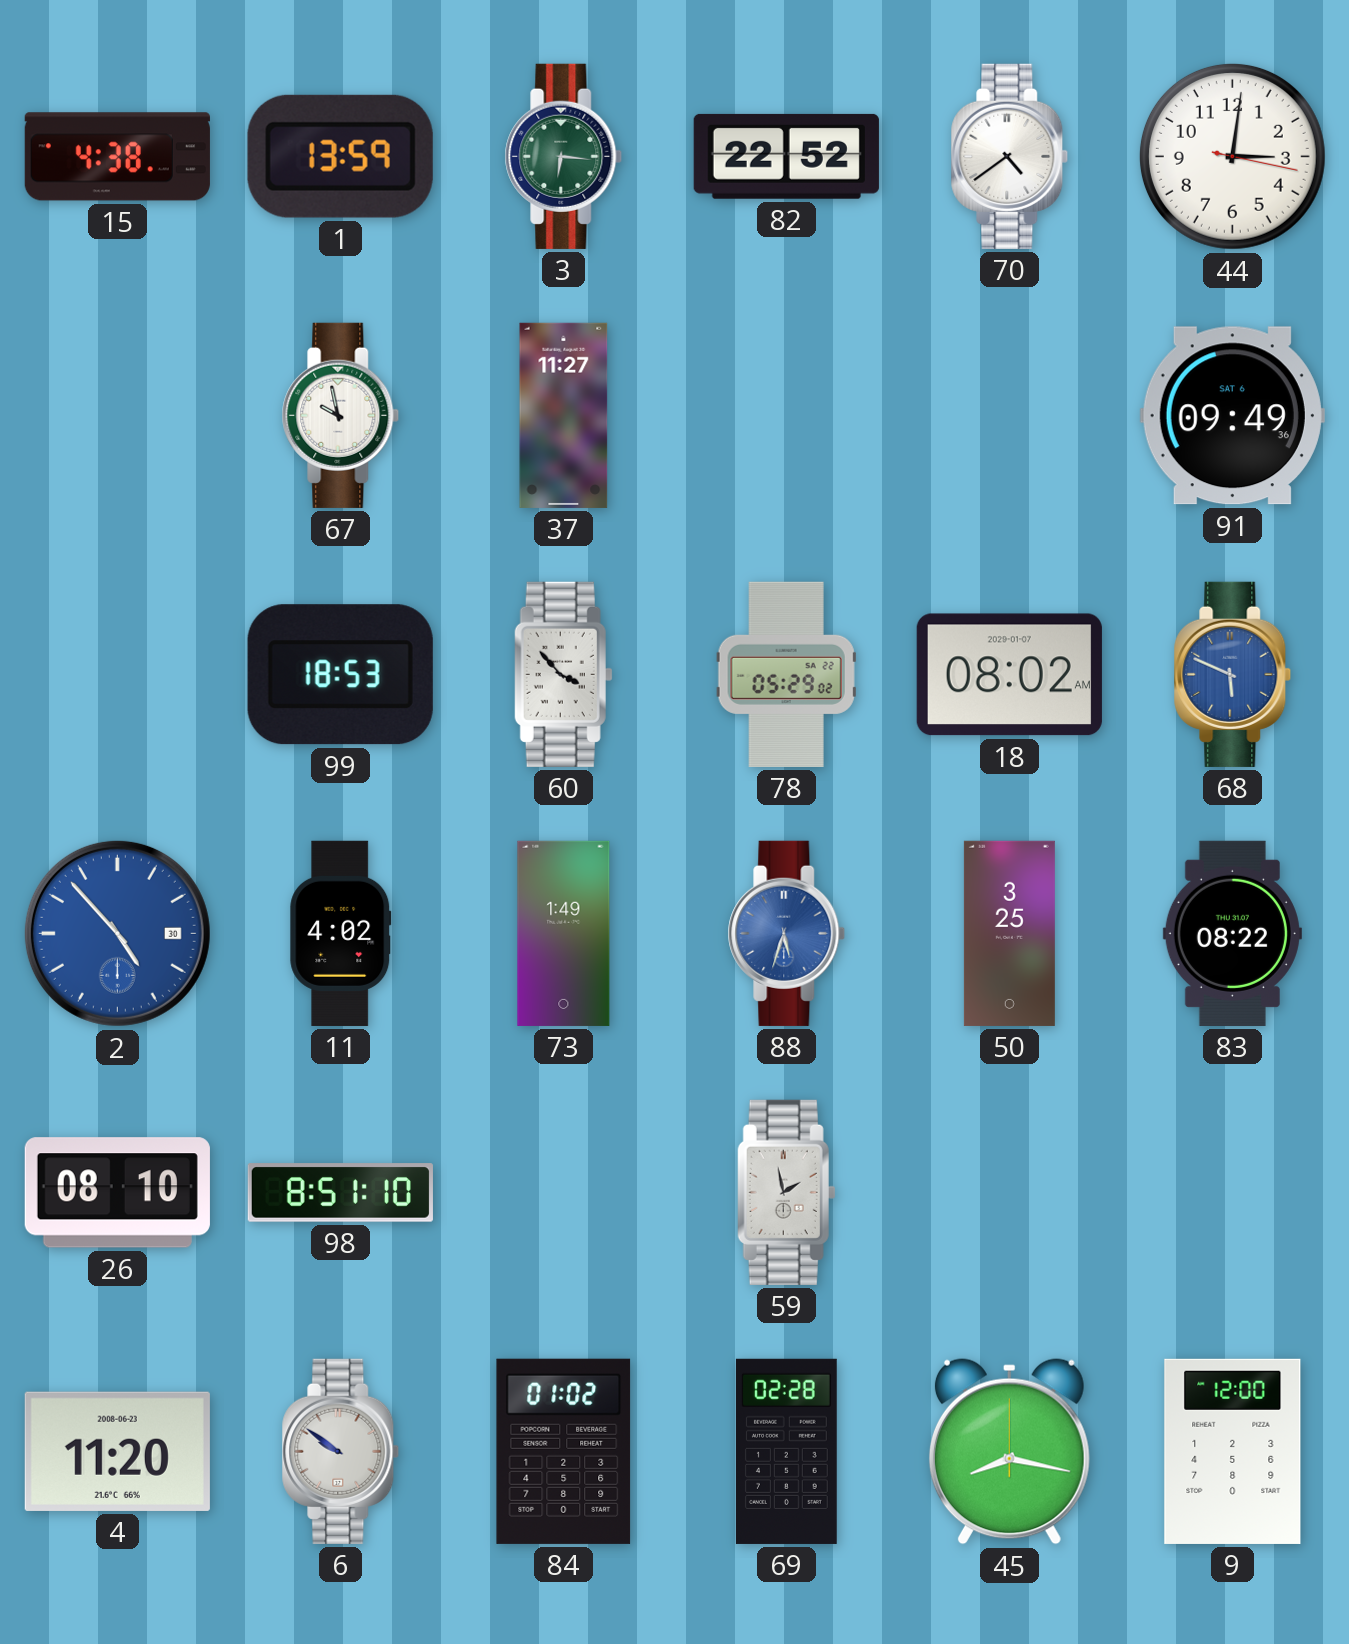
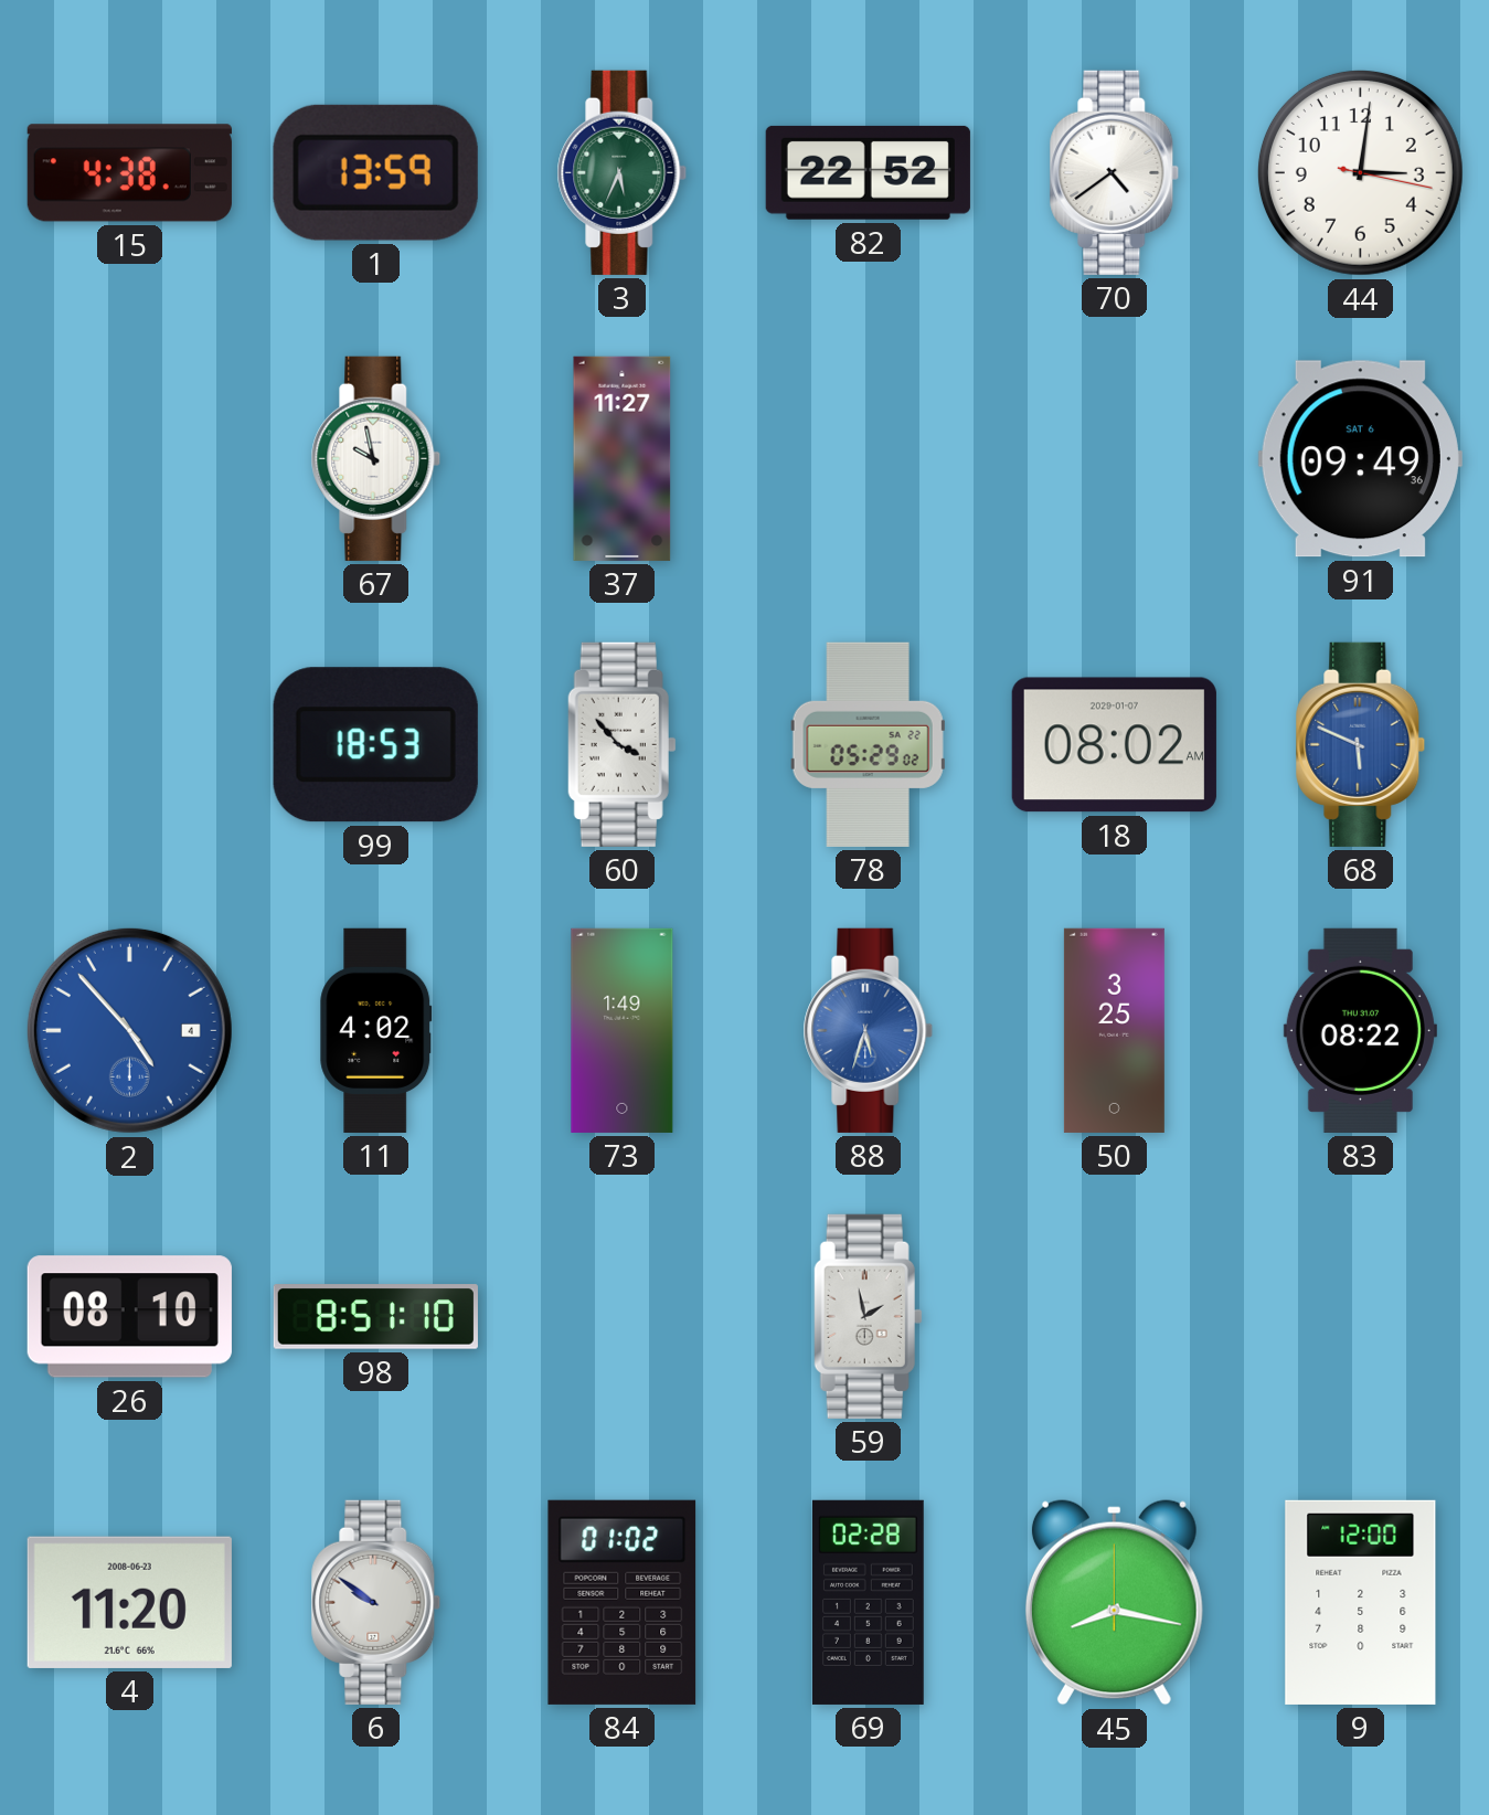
3: 6:16 -> 5:34
2 date: 30 -> 4
